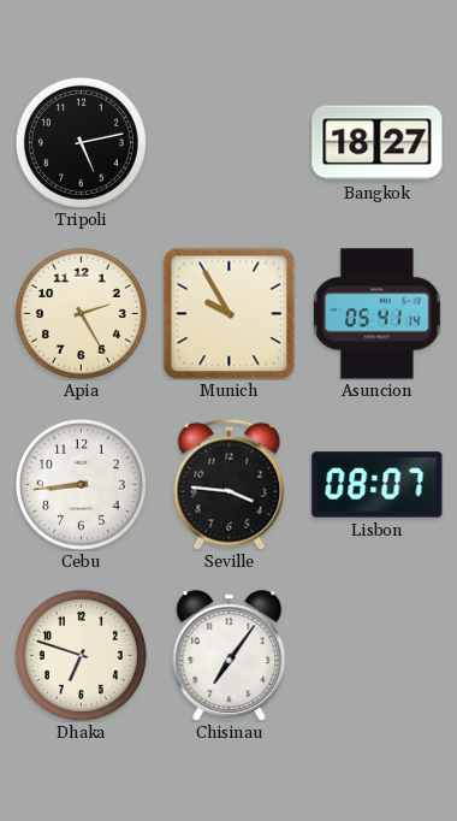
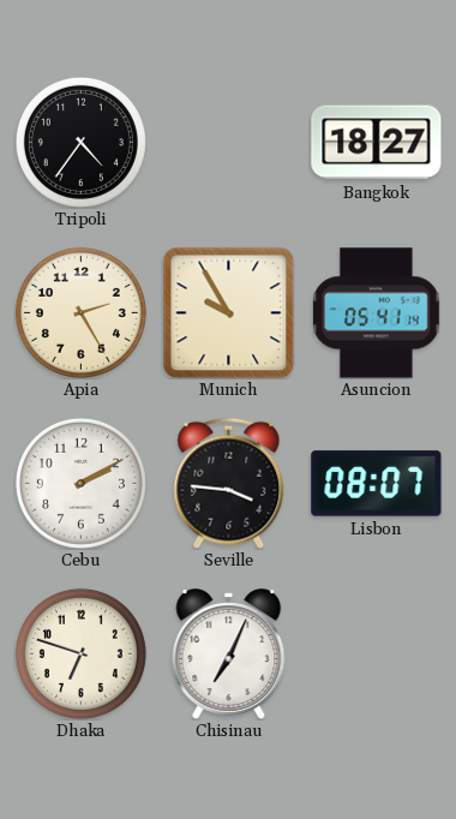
Tripoli: 5:13 -> 4:36
Cebu: 8:44 -> 2:10
Chisinau: 7:06 -> 7:04
